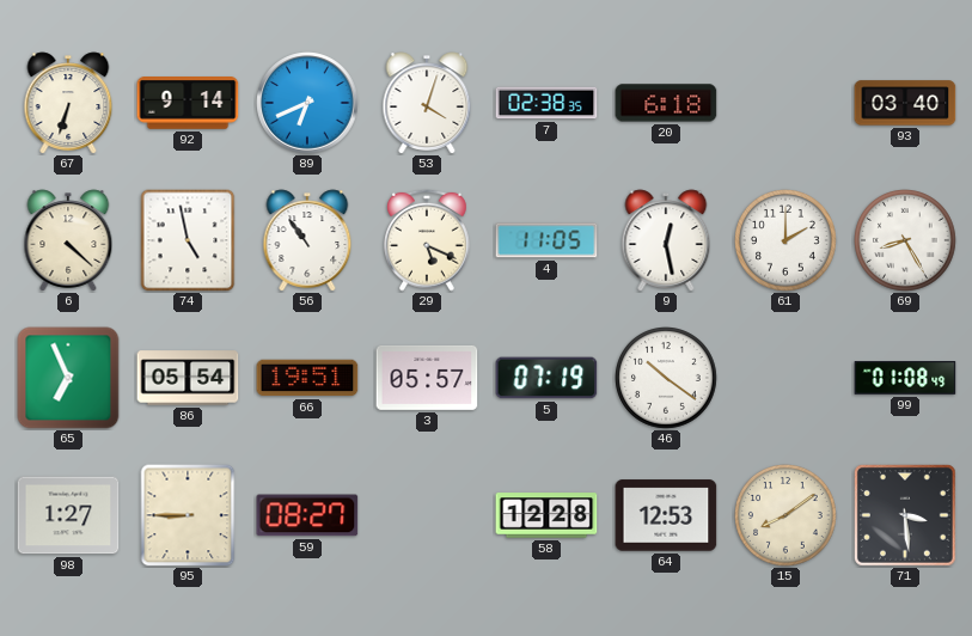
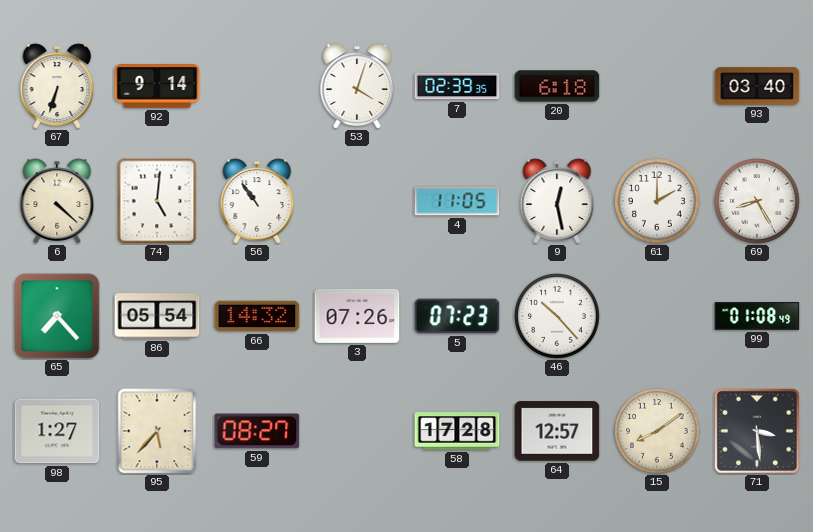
89: 6:41 -> none
7: 02:38 -> 02:39
74: 4:58 -> 5:01
29: 5:19 -> none
65: 6:56 -> 7:23
66: 19:51 -> 14:32
3: 05:57 -> 07:26
5: 07:19 -> 07:23
46: 10:21 -> 10:23
95: 8:45 -> 5:37
58: 12:28 -> 17:28
64: 12:53 -> 12:57
